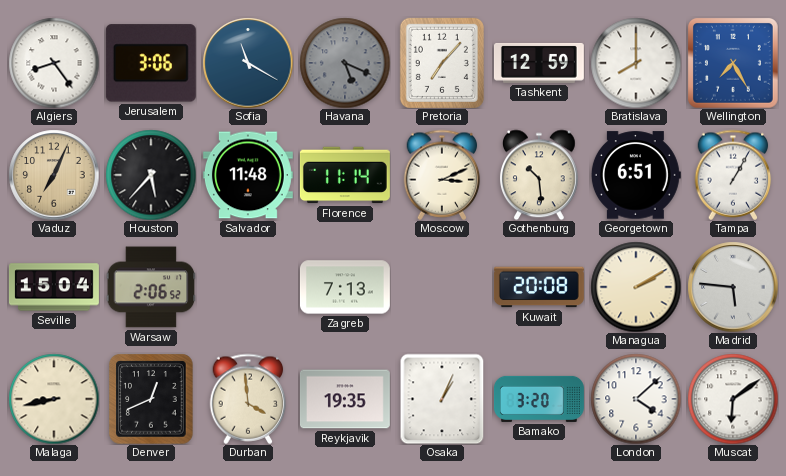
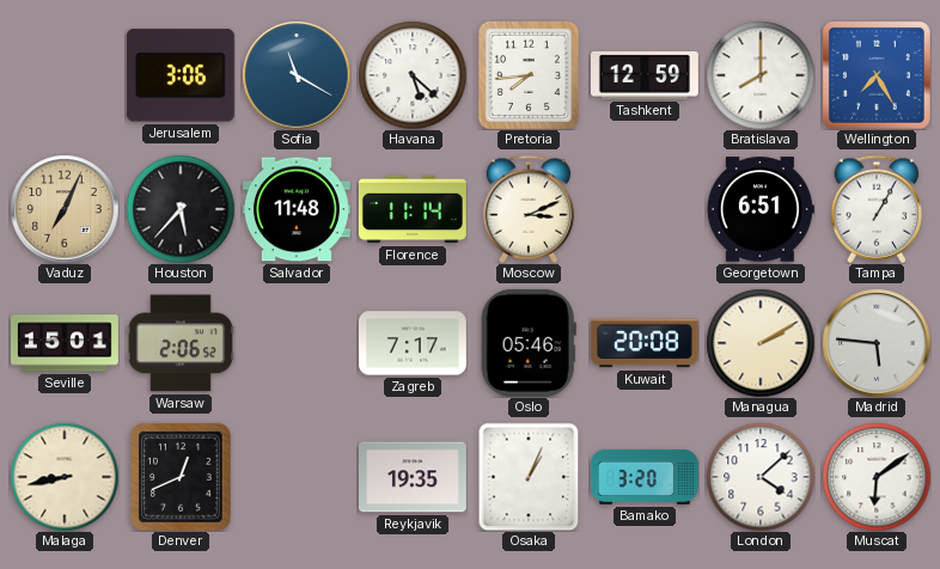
Algiers: 8:24 -> none
Havana: 5:19 -> 5:22
Havana dial: grey -> white
Pretoria: 7:07 -> 7:44
Gothenburg: 10:29 -> none
Seville: 15:04 -> 15:01
Zagreb: 7:13 -> 7:17
Oslo: none -> 05:46
Durban: 3:59 -> none
